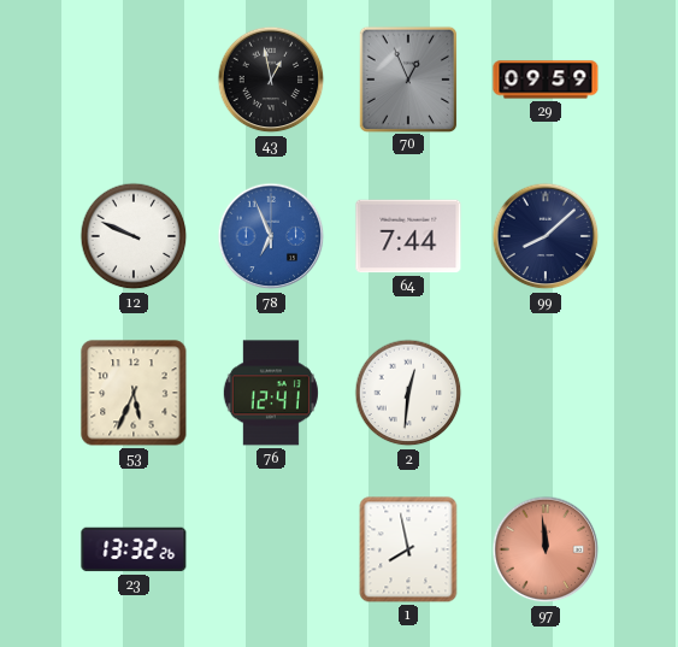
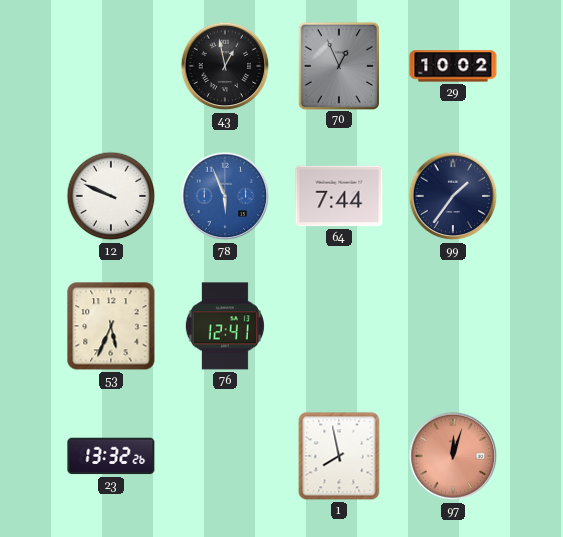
29: 09:59 -> 10:02
78: 6:56 -> 5:56
99: 8:08 -> 1:36
2: 12:31 -> none
97: 11:59 -> 12:03
